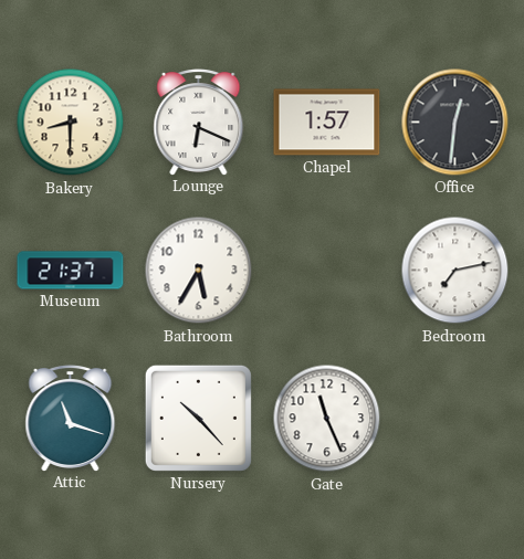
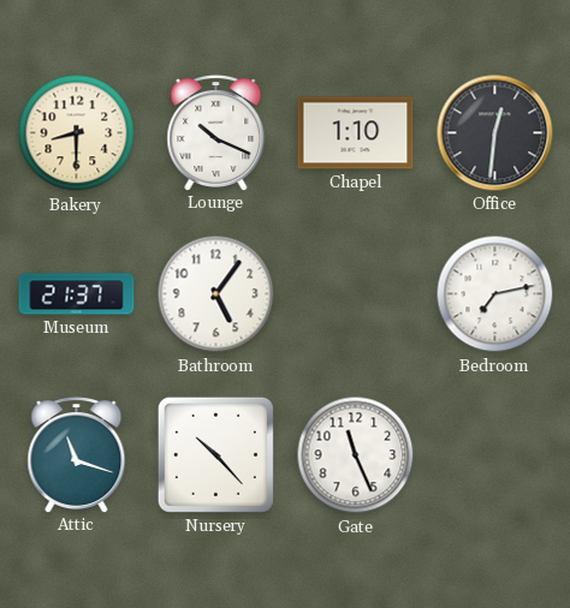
Lounge: 6:19 -> 10:19
Chapel: 1:57 -> 1:10
Bathroom: 5:35 -> 5:06
